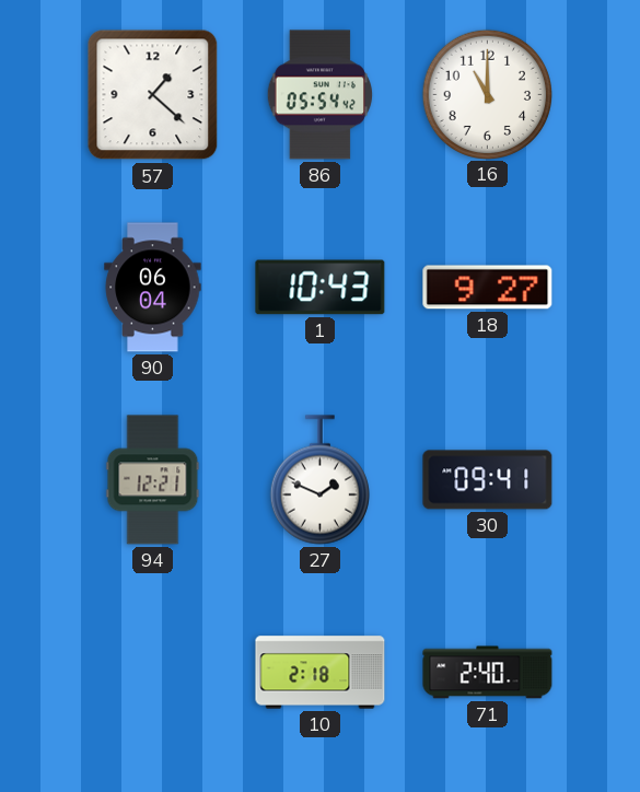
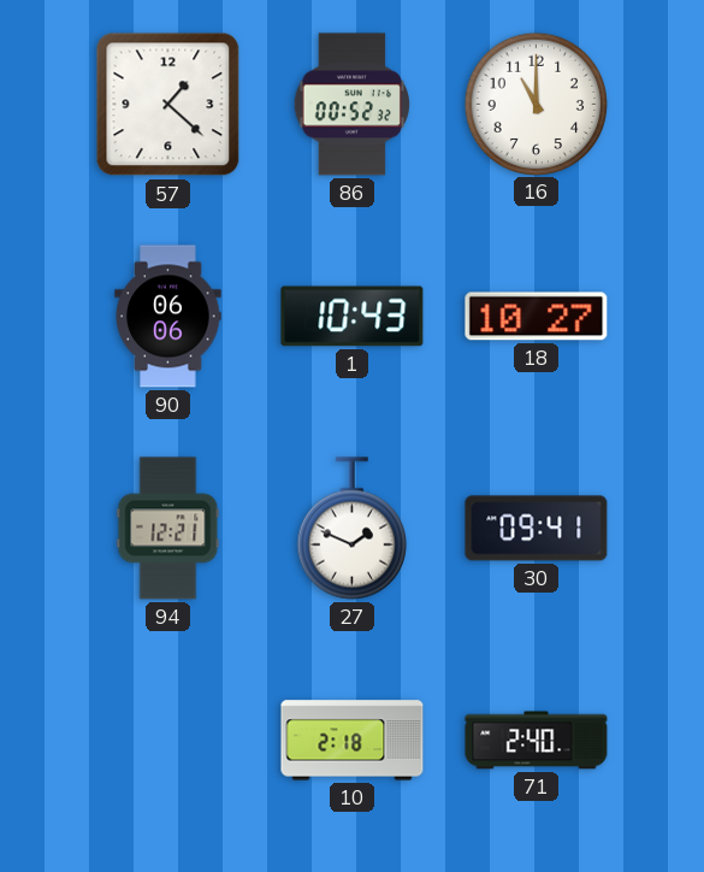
86: 05:54 -> 00:52
90: 06:04 -> 06:06
18: 9:27 -> 10:27
